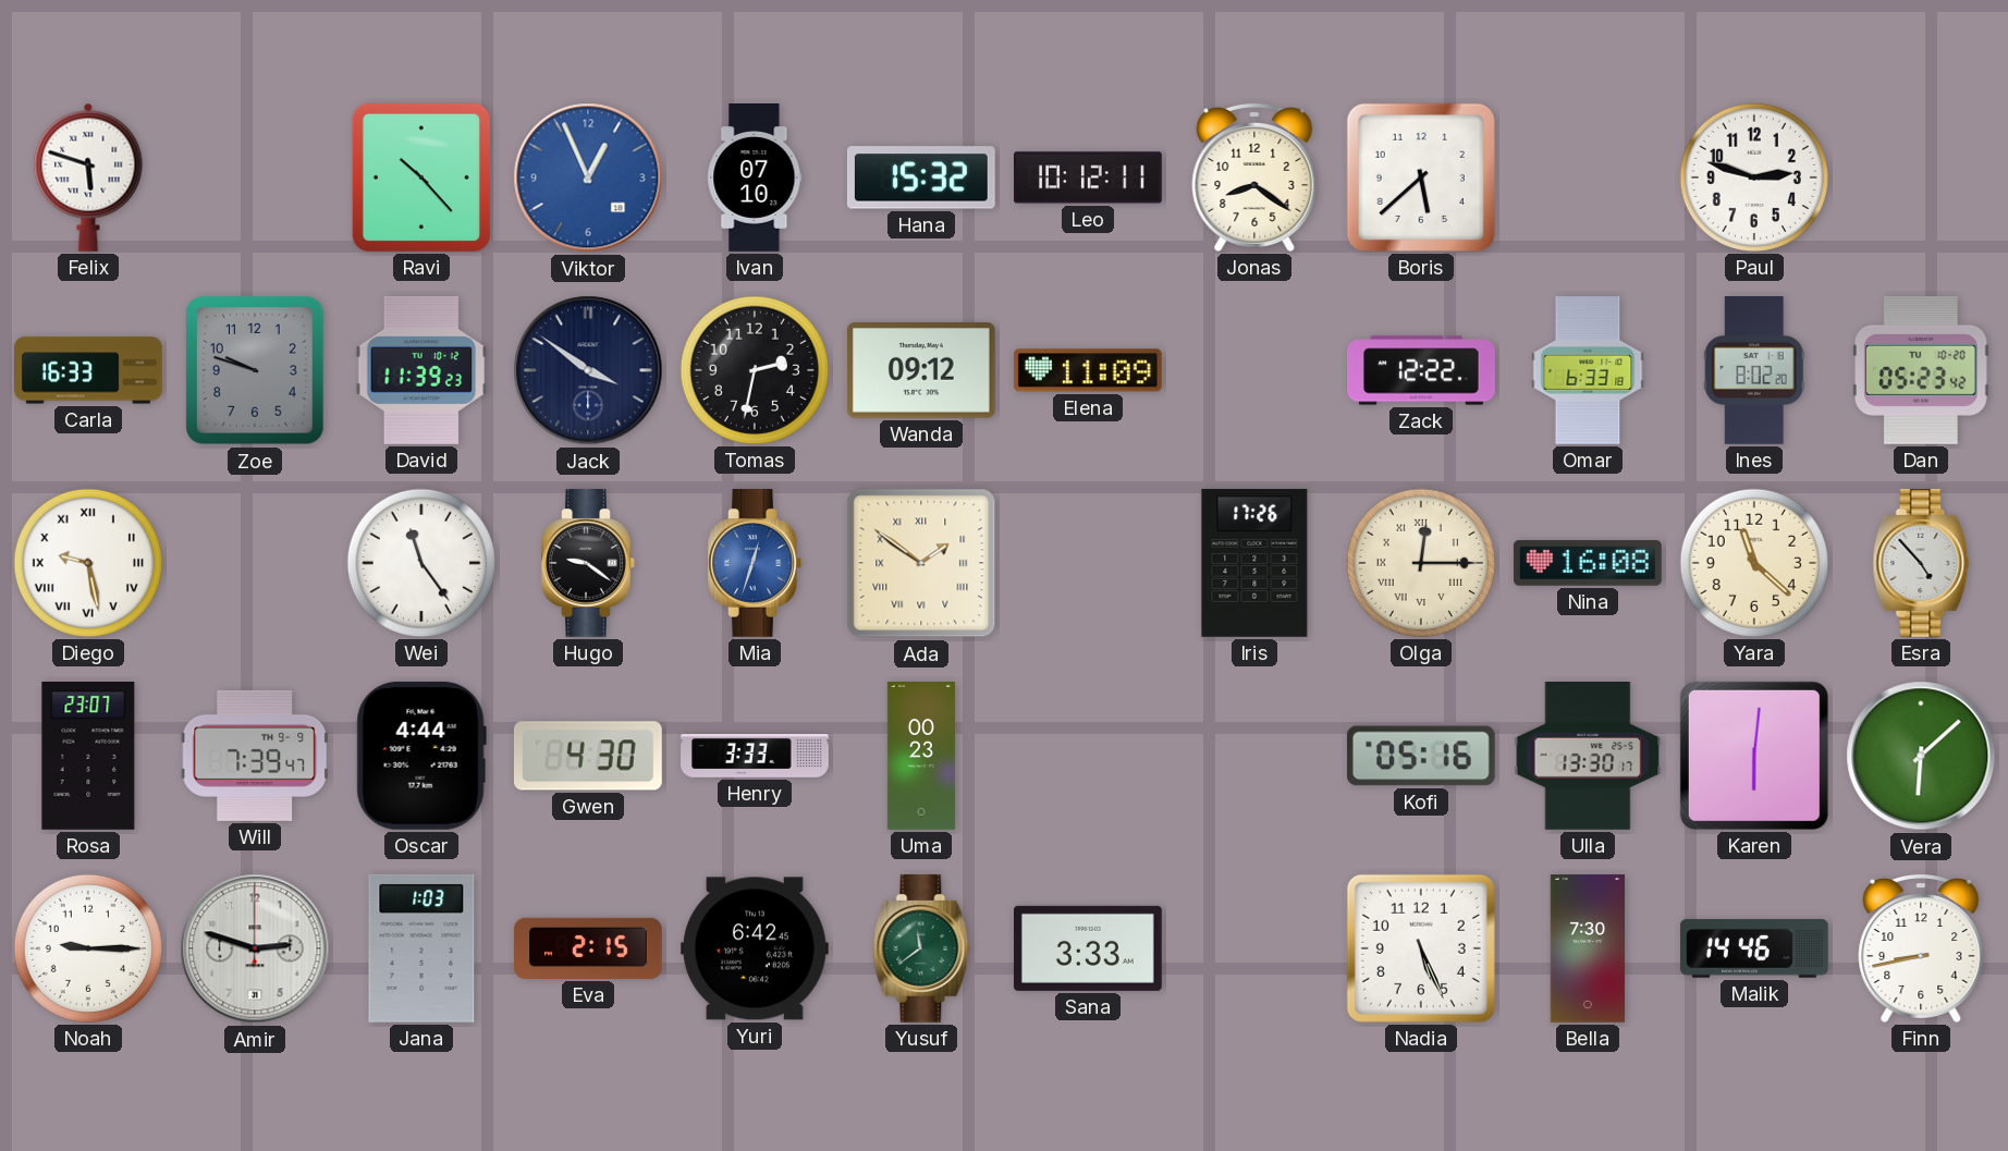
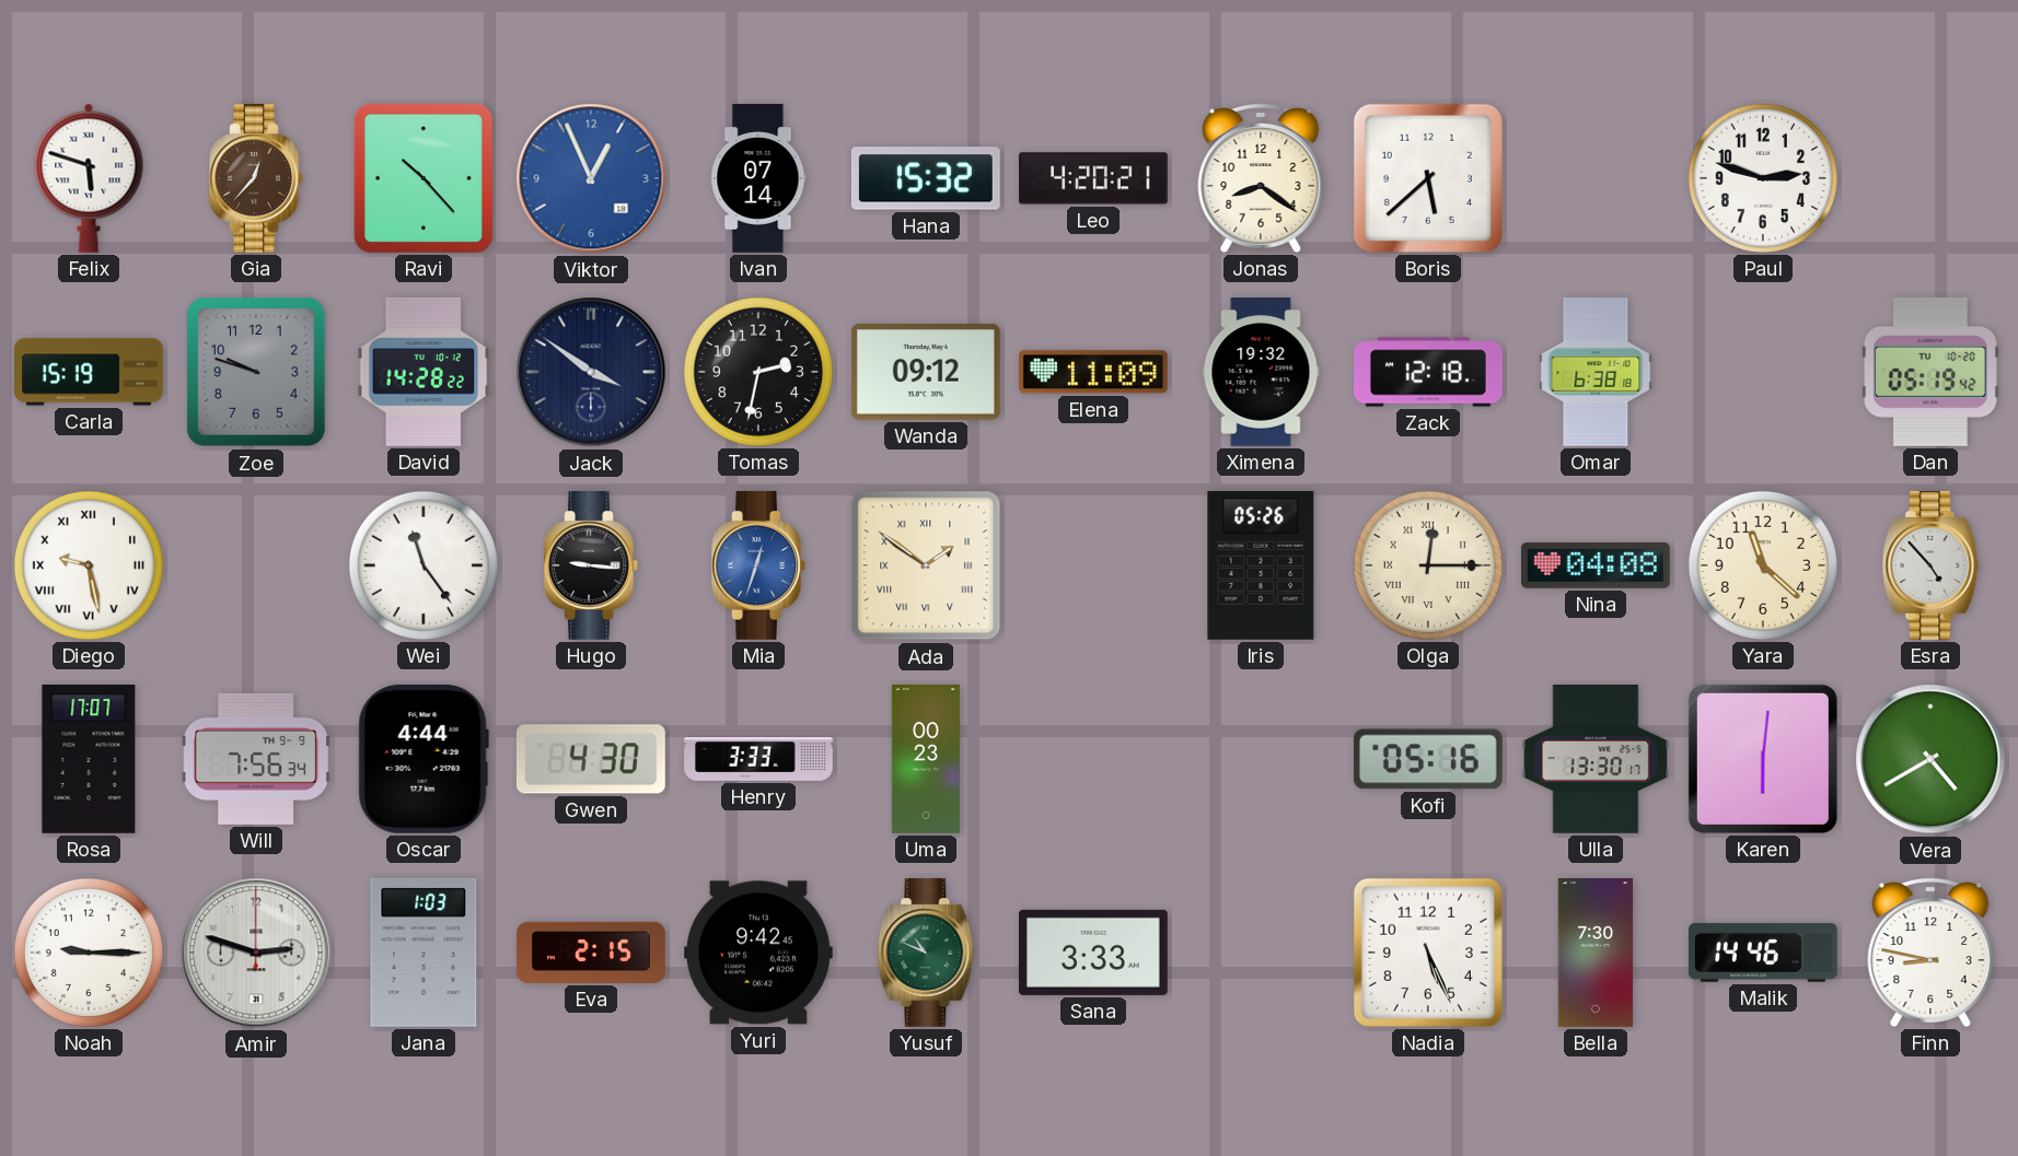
Gia: none -> 12:37
Ivan: 07:10 -> 07:14
Leo: 10:12 -> 4:20
Carla: 16:33 -> 15:19
David: 11:39 -> 14:28
Ximena: none -> 19:32
Zack: 12:22 -> 12:18
Omar: 6:33 -> 6:38
Ines: 8:02 -> none
Dan: 05:23 -> 05:19
Hugo: 9:21 -> 9:16
Iris: 17:26 -> 05:26
Nina: 16:08 -> 04:08
Rosa: 23:07 -> 17:07
Will: 7:39 -> 7:56
Vera: 6:08 -> 4:40
Yuri: 6:42 -> 9:42
Yusuf: 11:39 -> 10:49
Finn: 8:43 -> 8:47
